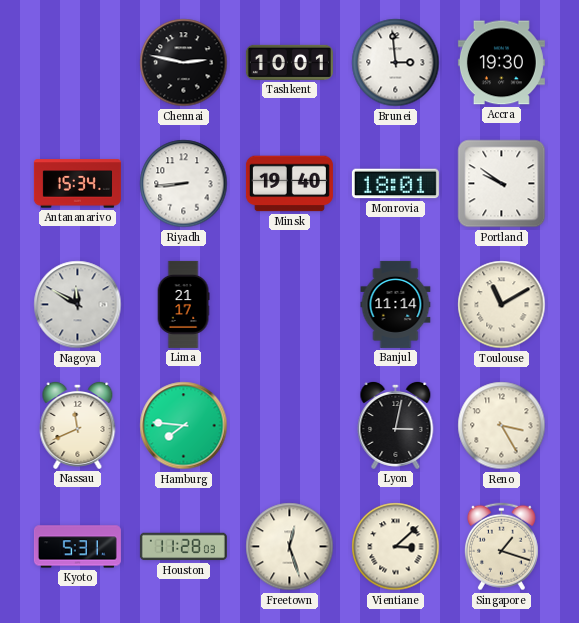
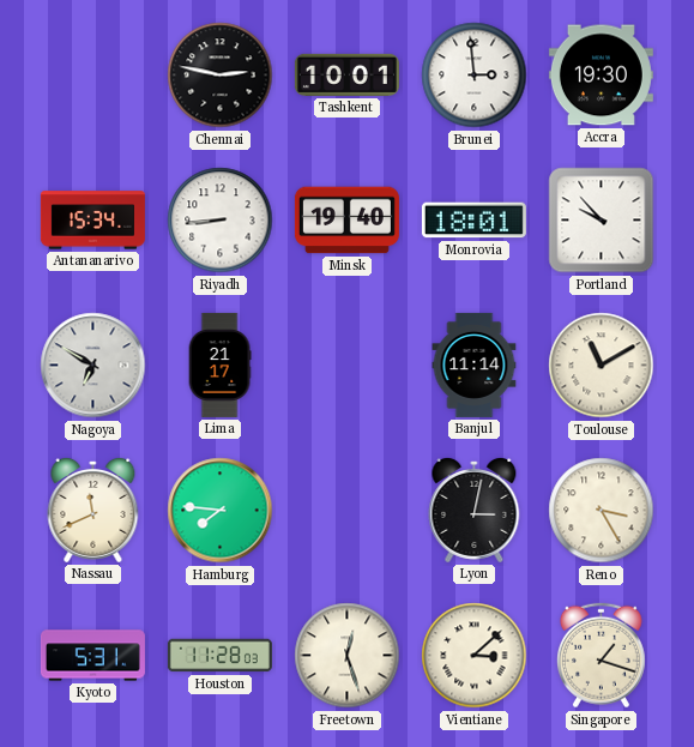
Portland: 9:51 -> 9:53
Nagoya: 11:50 -> 6:50
